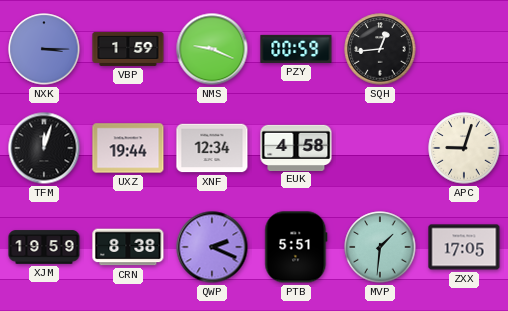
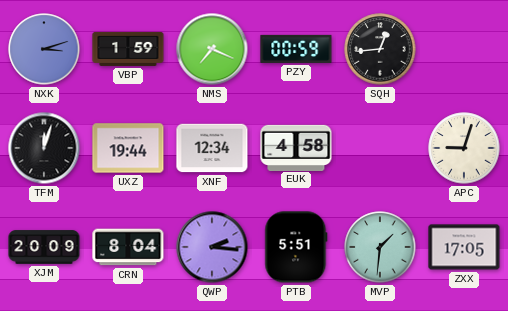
NXK: 3:15 -> 3:12
NMS: 9:19 -> 7:19
XJM: 19:59 -> 20:09
CRN: 8:38 -> 8:04
QWP: 2:19 -> 2:16
